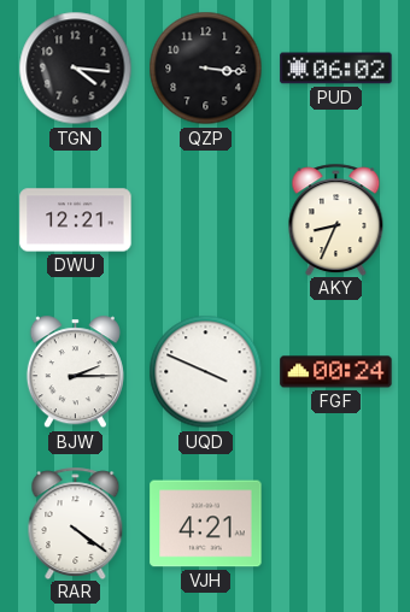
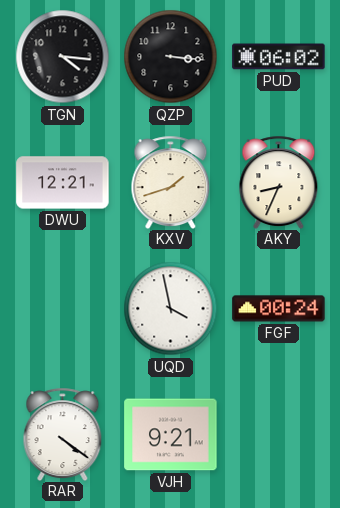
KXV: none -> 1:42
BJW: 2:15 -> none
UQD: 3:49 -> 3:58
VJH: 4:21 -> 9:21
